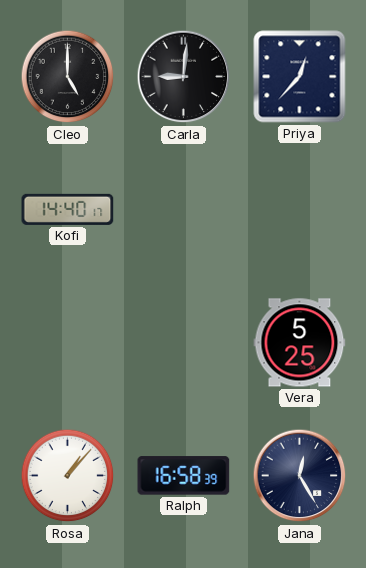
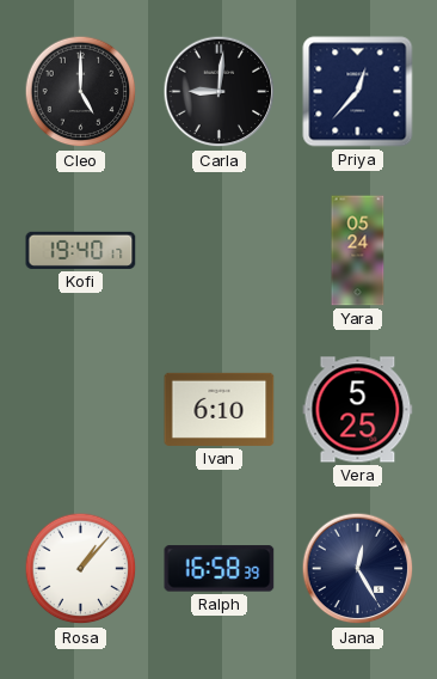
Kofi: 14:40 -> 19:40
Yara: none -> 05:24
Ivan: none -> 6:10
